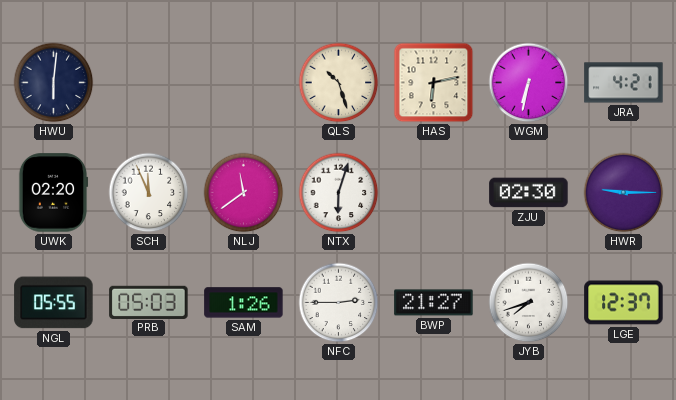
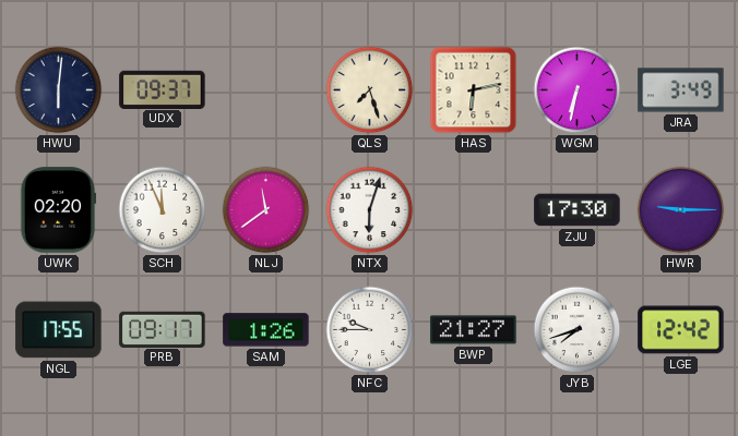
UDX: none -> 09:37
QLS: 10:27 -> 7:27
JRA: 4:21 -> 3:49
ZJU: 02:30 -> 17:30
NGL: 05:55 -> 17:55
PRB: 05:03 -> 09:17
NFC: 2:45 -> 9:45
LGE: 12:37 -> 12:42
